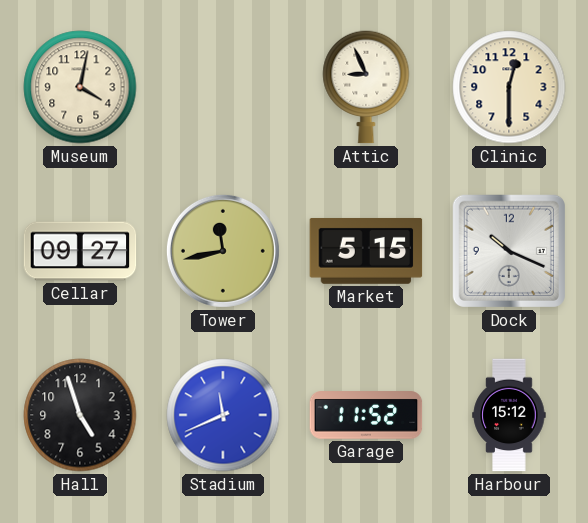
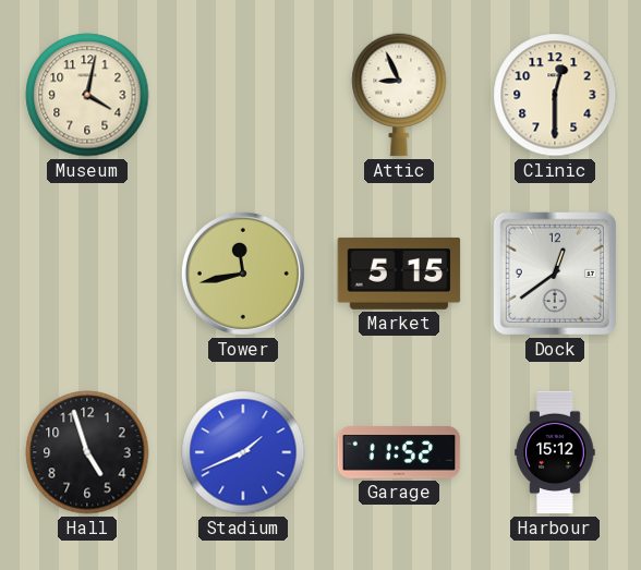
Cellar: 09:27 -> none
Dock: 10:19 -> 12:39
Stadium: 11:41 -> 1:41
